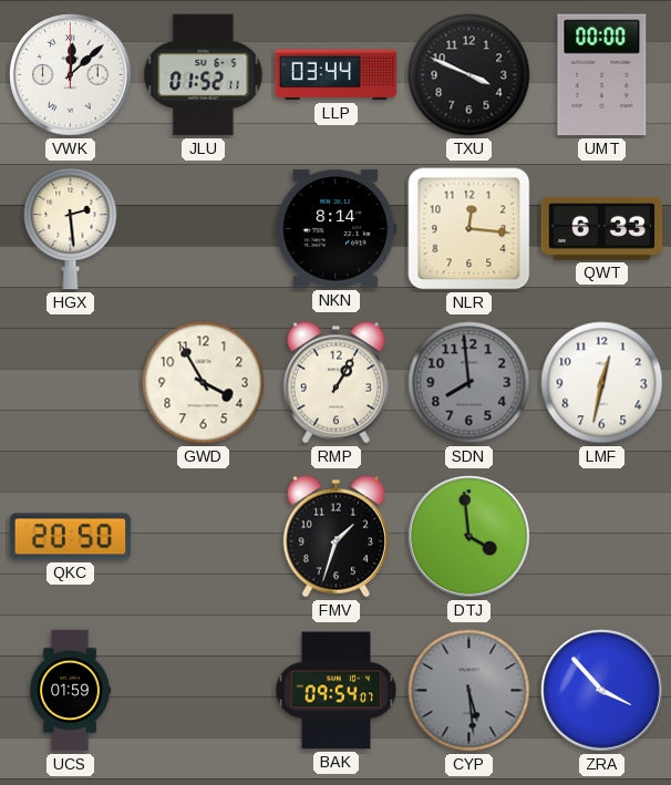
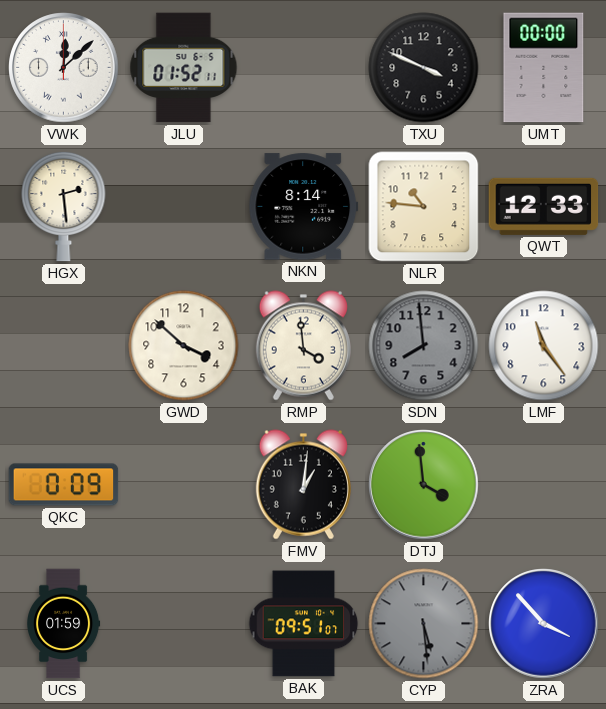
LLP: 03:44 -> none
NLR: 12:16 -> 10:46
QWT: 6:33 -> 12:33
GWD: 3:55 -> 3:52
RMP: 1:05 -> 3:59
LMF: 12:32 -> 11:24
QKC: 20:50 -> 0:09
FMV: 1:33 -> 1:01
BAK: 09:54 -> 09:51
